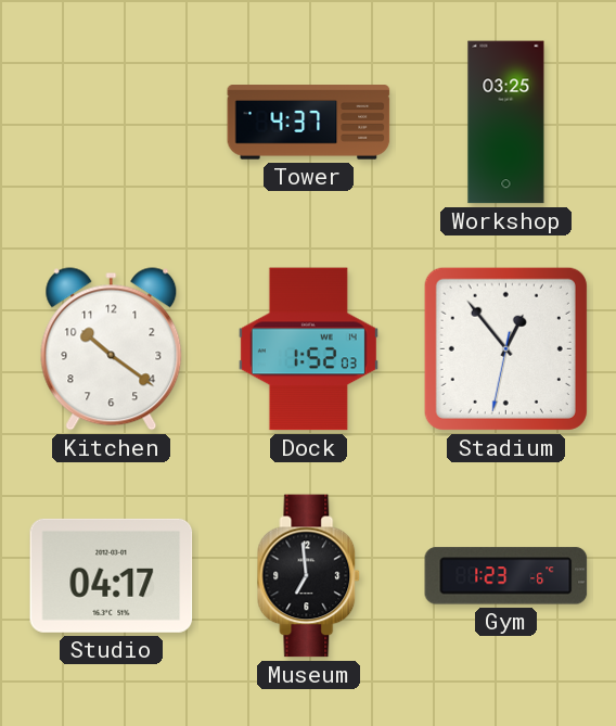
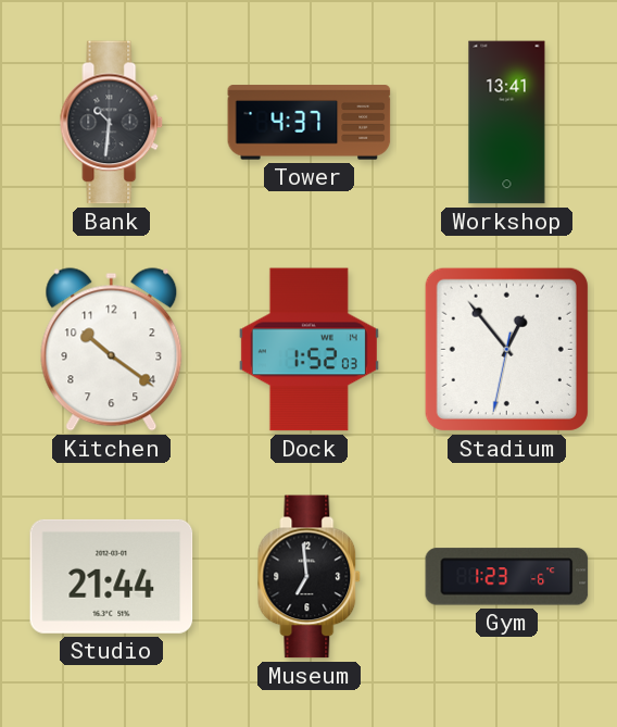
Bank: none -> 10:31
Workshop: 03:25 -> 13:41
Studio: 04:17 -> 21:44
